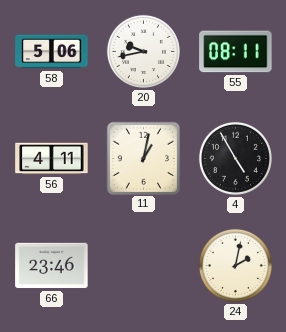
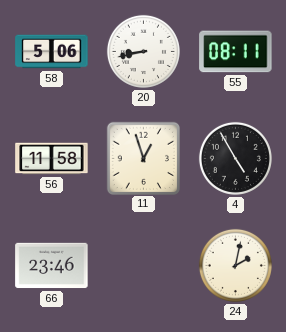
20: 9:43 -> 8:43
56: 4:11 -> 11:58
11: 1:02 -> 12:57
